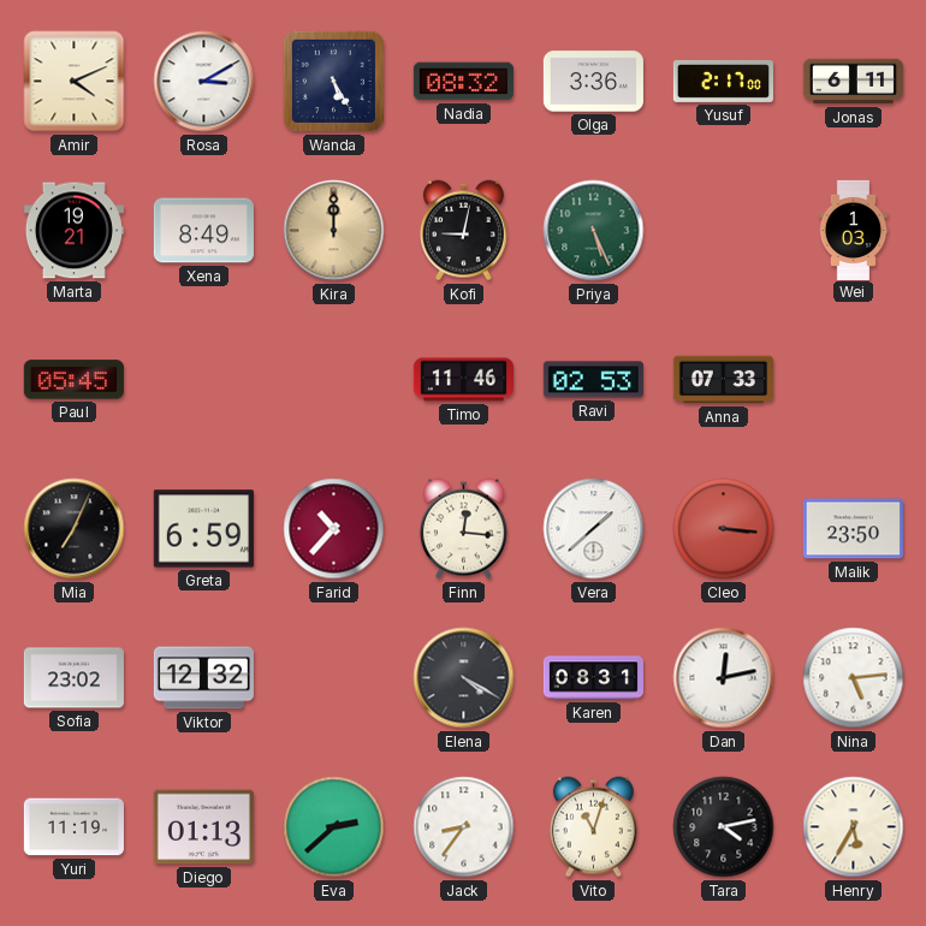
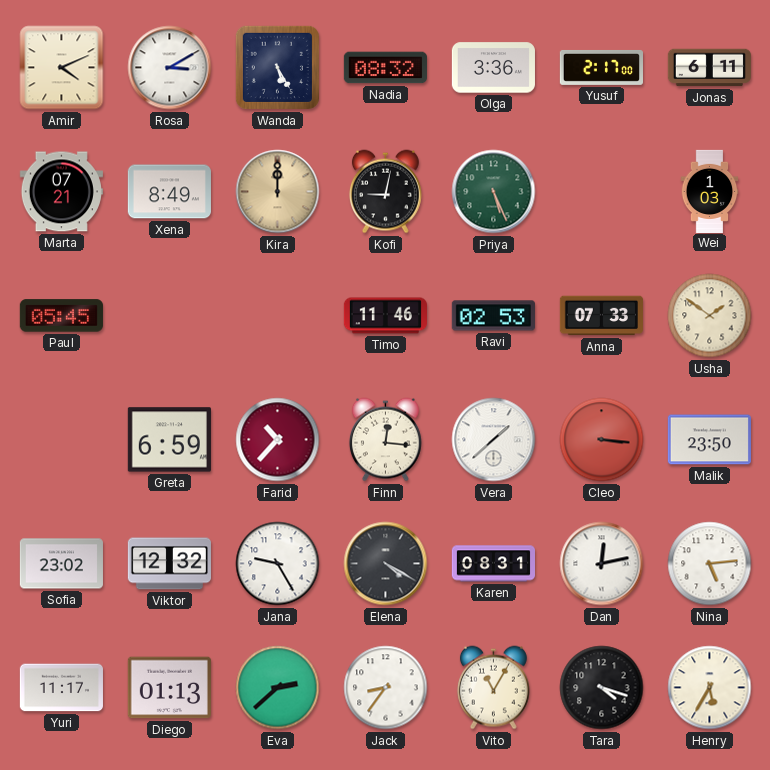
Marta: 19:21 -> 07:21
Usha: none -> 1:51
Mia: 7:04 -> none
Jana: none -> 9:25
Yuri: 11:19 -> 11:17
Vito: 11:03 -> 11:05
Tara: 4:13 -> 4:18
